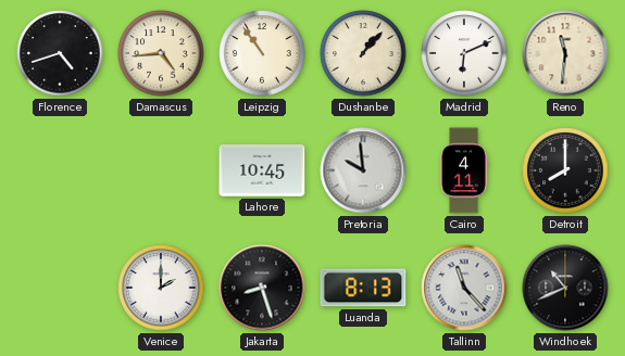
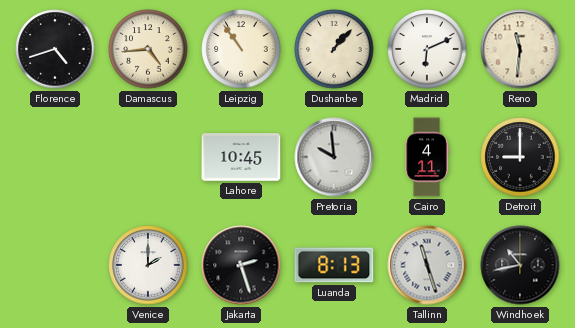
Detroit: 8:00 -> 9:00
Jakarta: 8:27 -> 2:27
Tallinn: 11:23 -> 11:27
Windhoek: 10:41 -> 10:43
